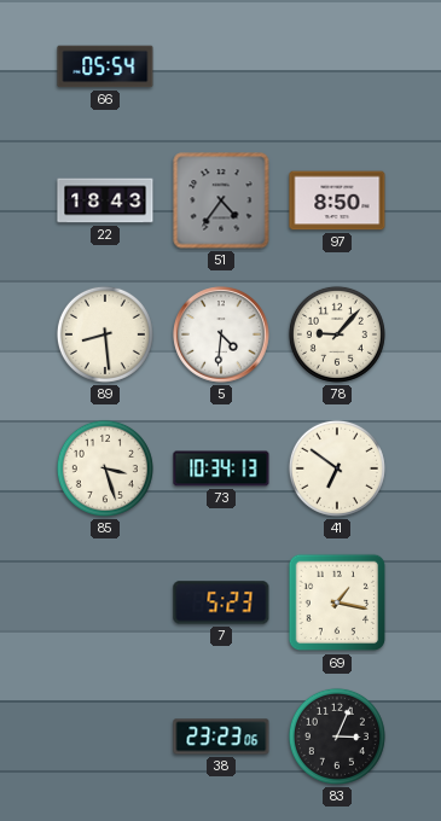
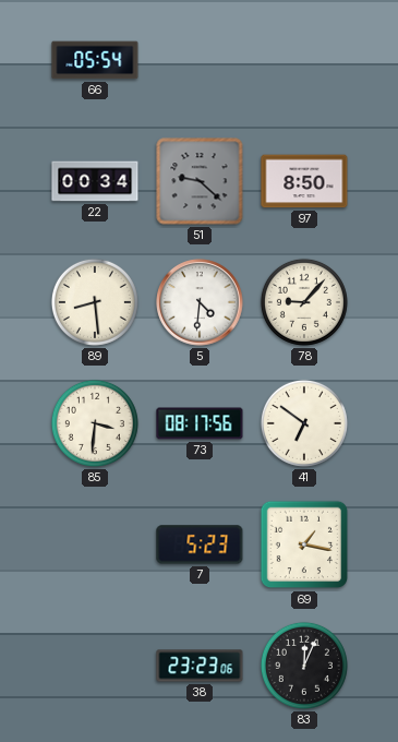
22: 18:43 -> 00:34
51: 4:36 -> 9:22
85: 3:27 -> 3:31
73: 10:34 -> 08:17
83: 3:04 -> 12:04
